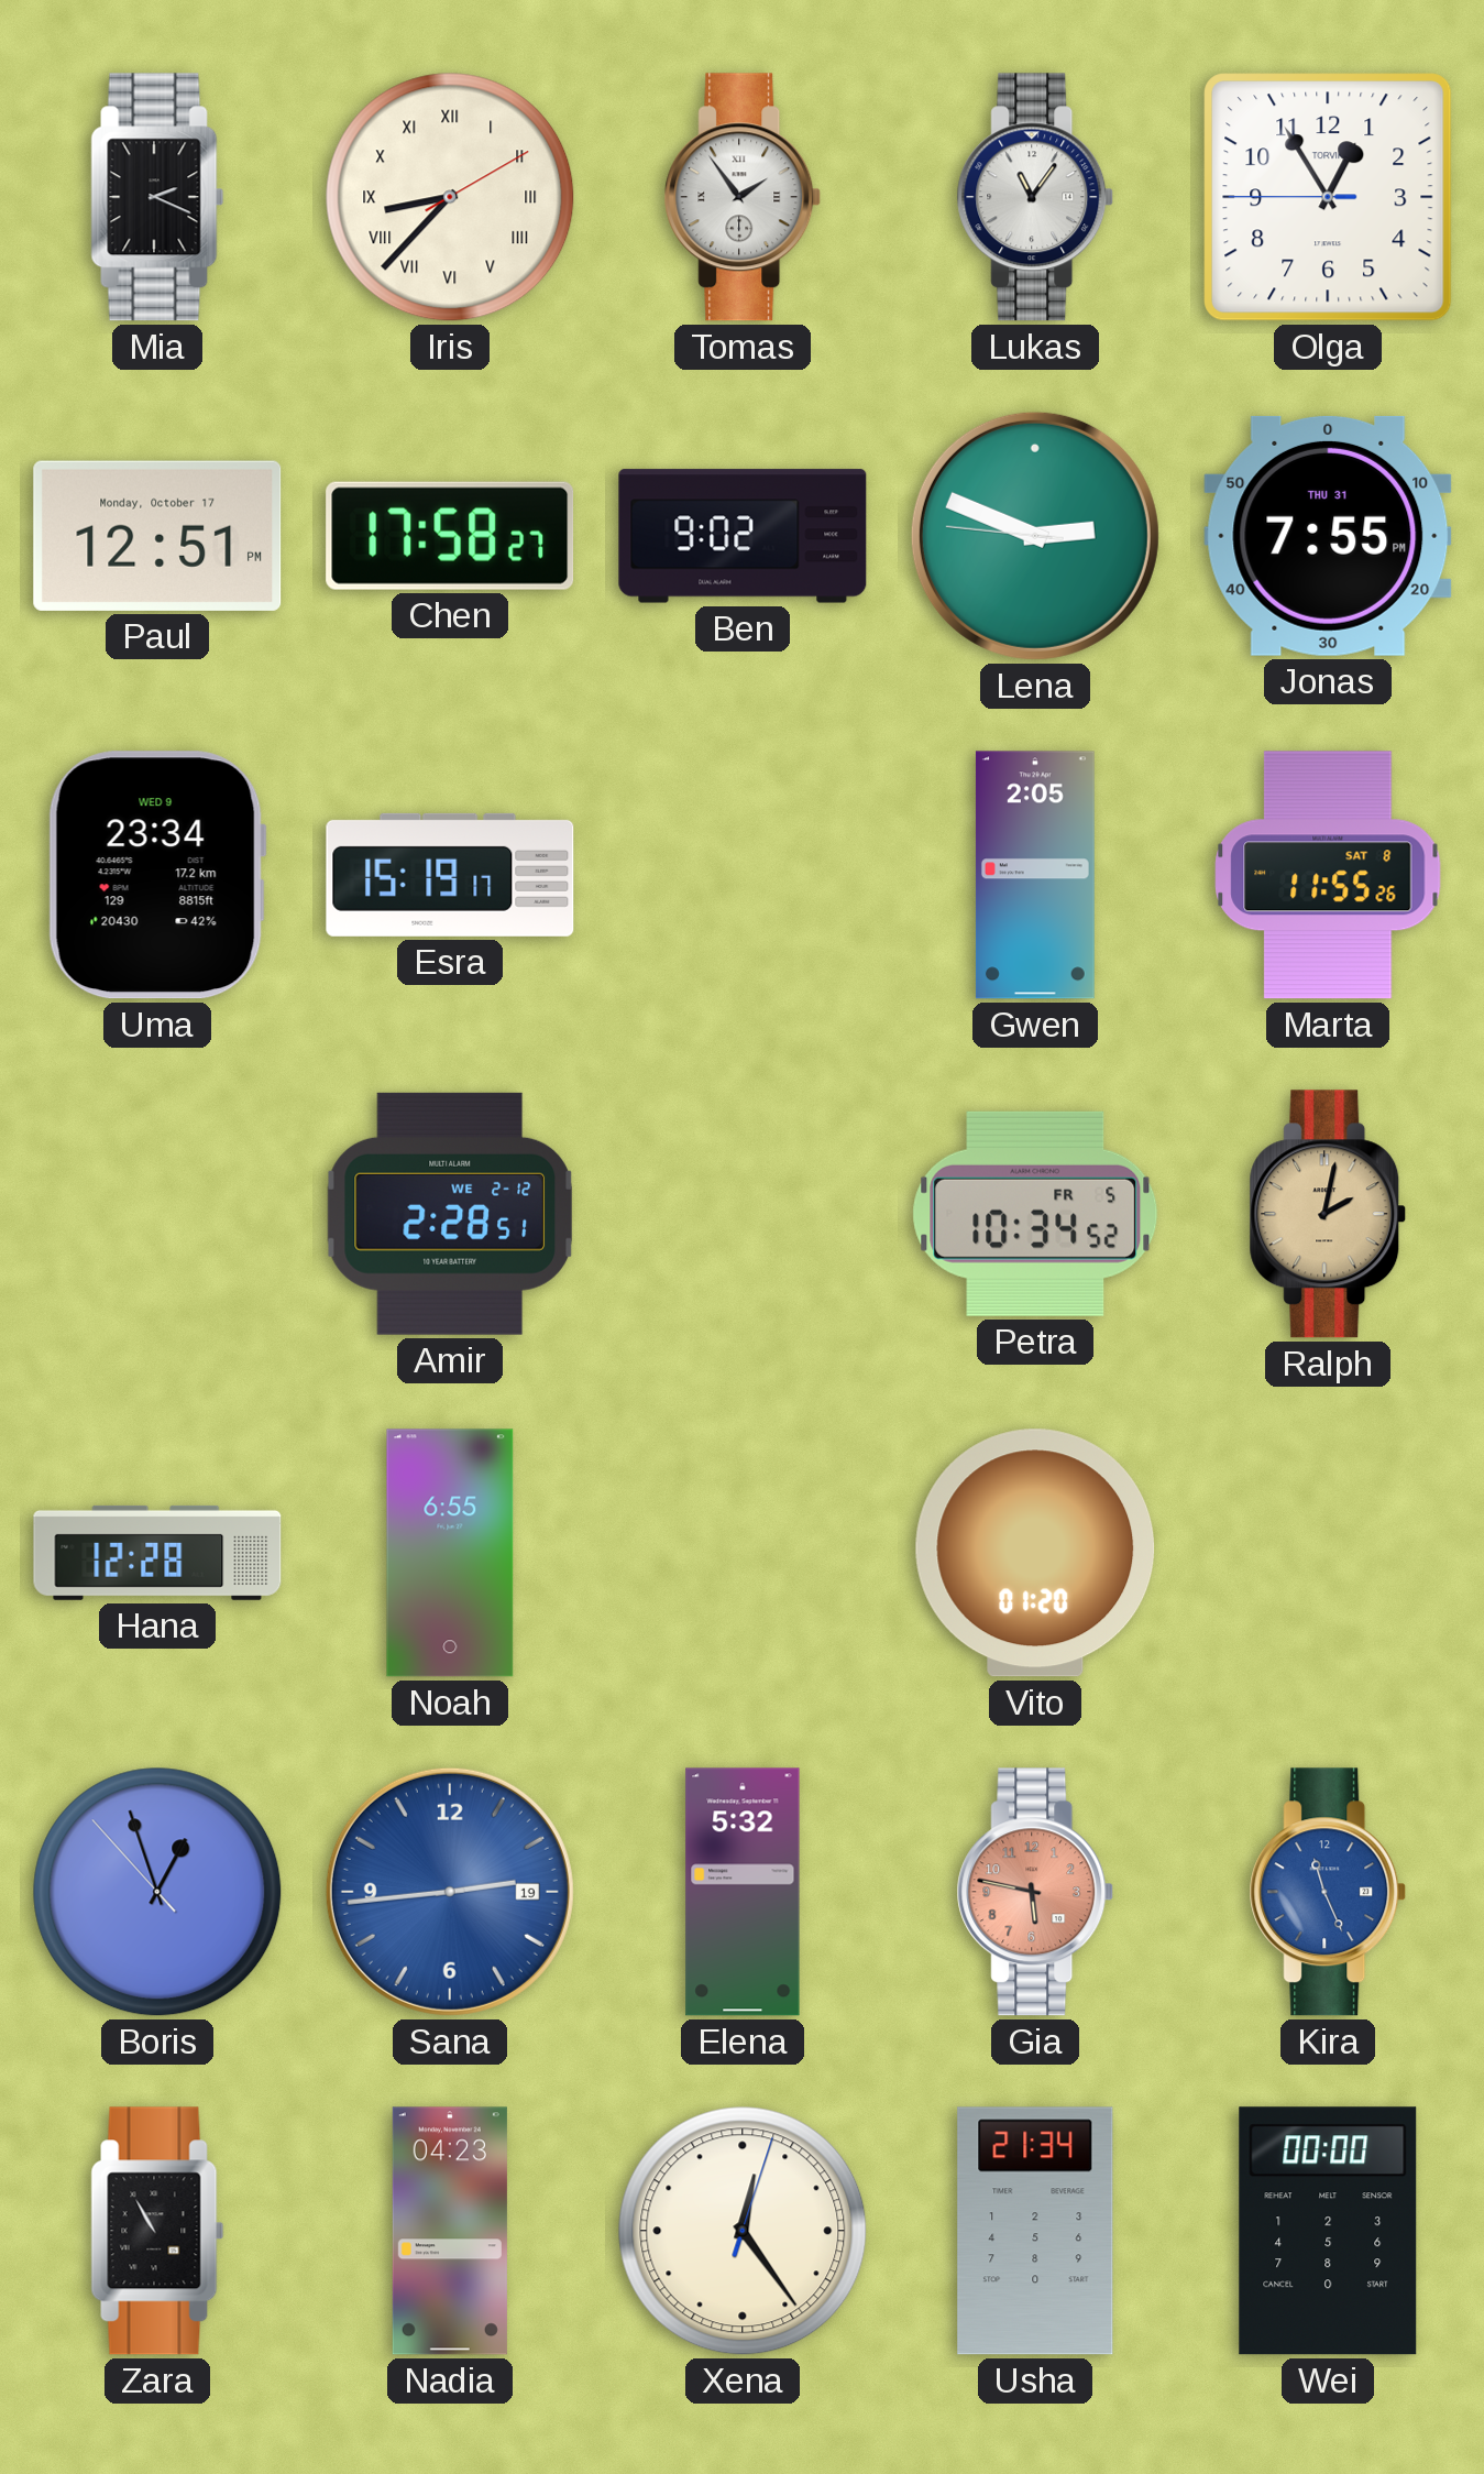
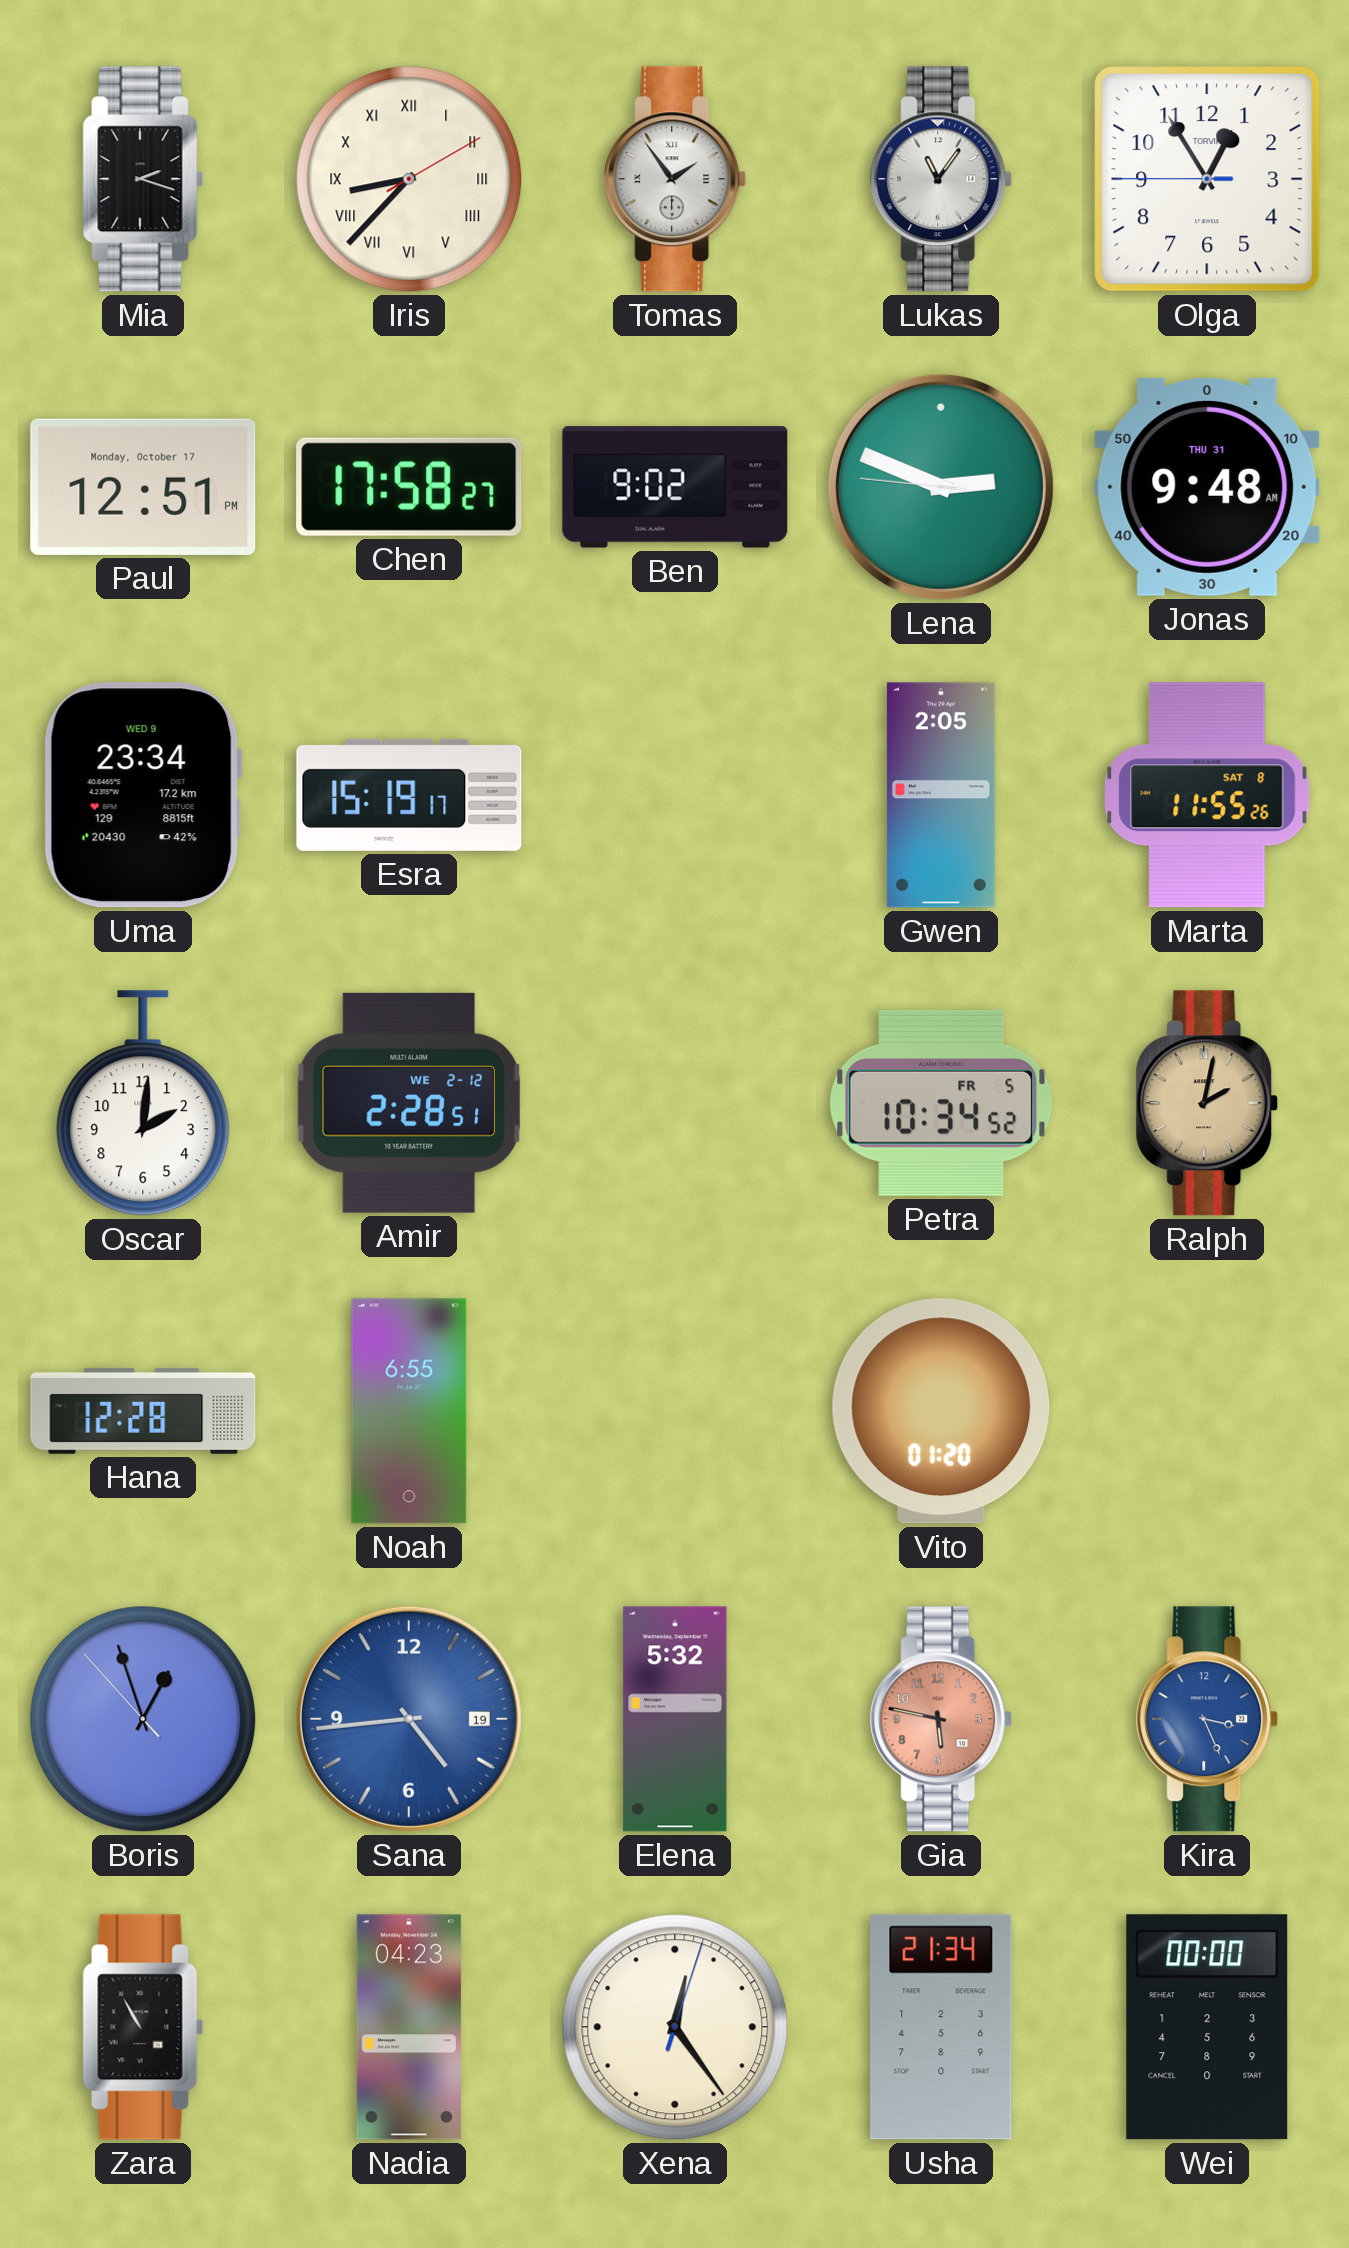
Mia: 2:19 -> 2:18
Jonas: 7:55 -> 9:48
Oscar: none -> 2:01
Sana: 2:44 -> 4:44
Kira: 11:26 -> 3:26
